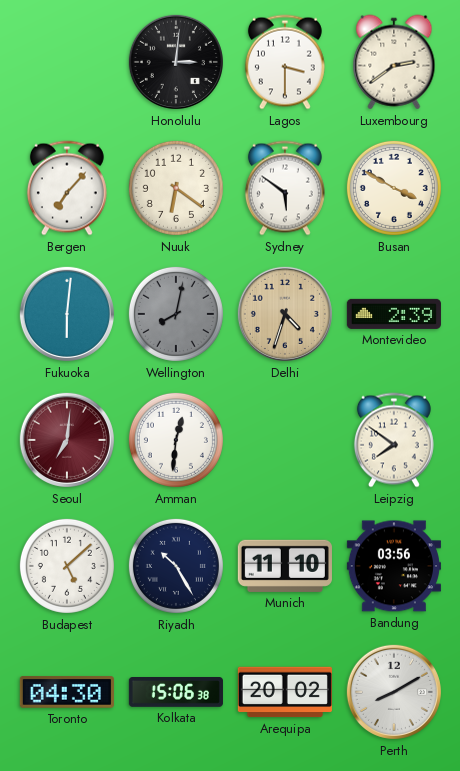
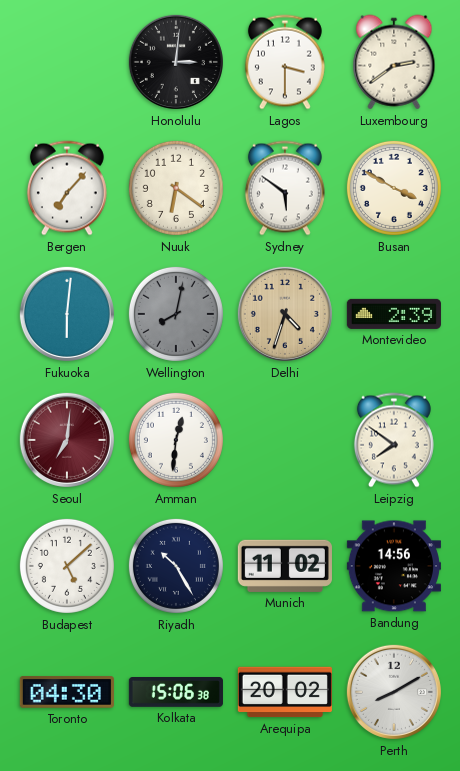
Munich: 11:10 -> 11:02
Bandung: 03:56 -> 14:56
